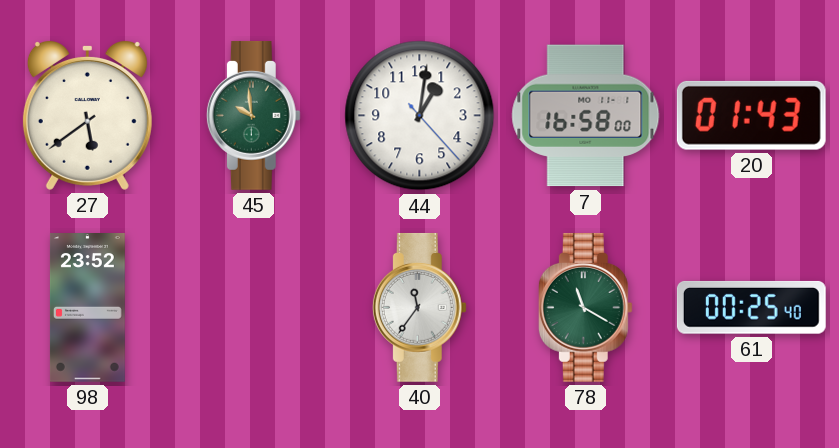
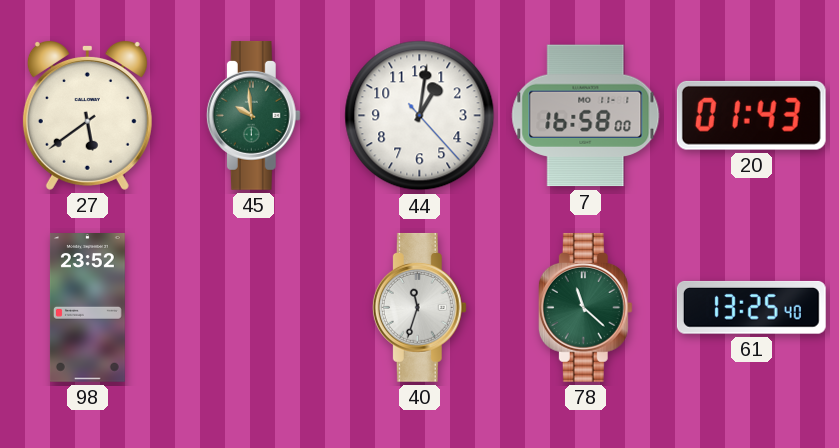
40: 11:36 -> 11:33
78: 11:20 -> 11:22
61: 00:25 -> 13:25
